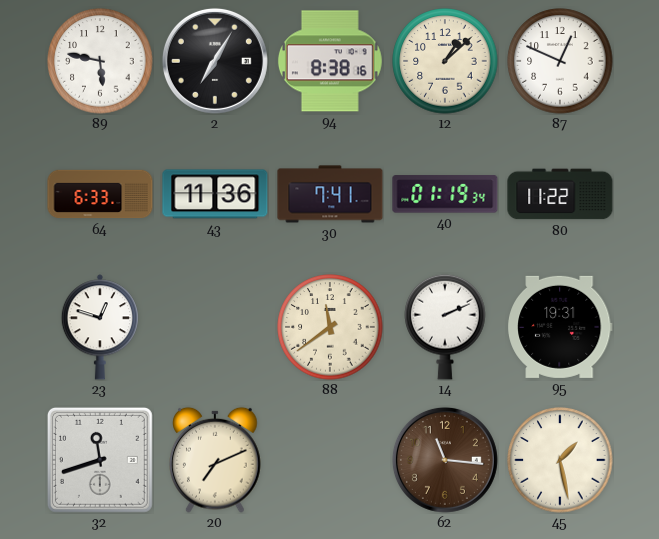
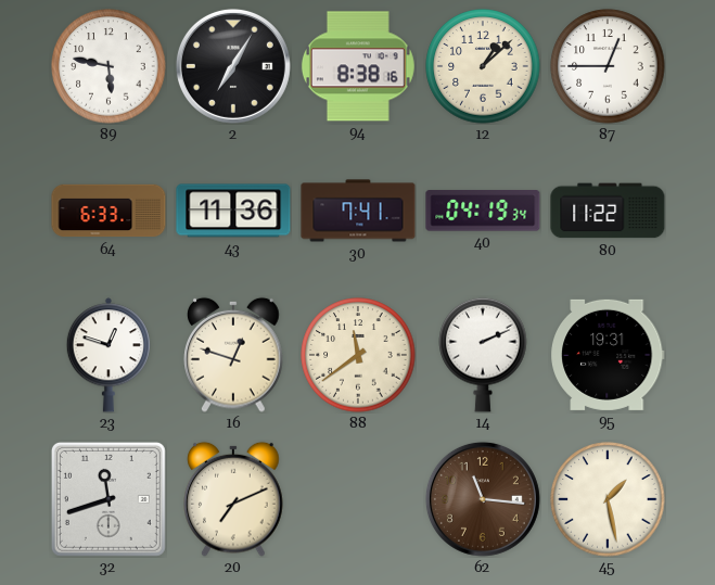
87: 12:49 -> 12:45
40: 01:19 -> 04:19
16: none -> 12:48
